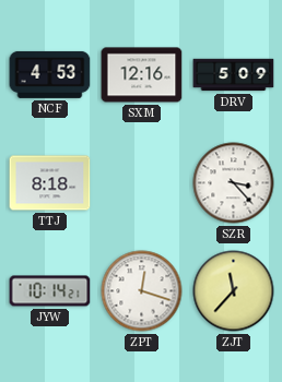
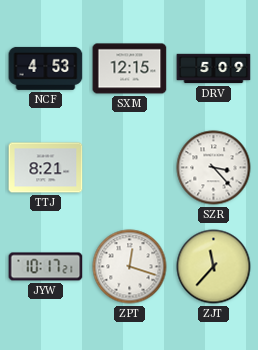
SXM: 12:16 -> 12:15
TTJ: 8:18 -> 8:21
JYW: 10:14 -> 10:17
